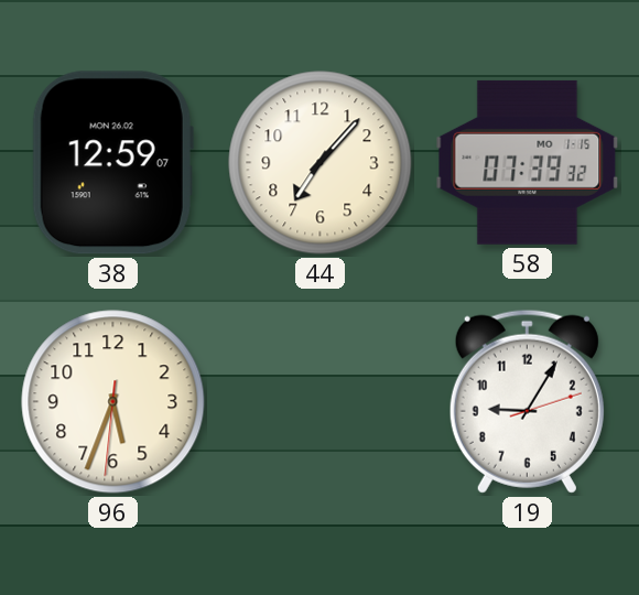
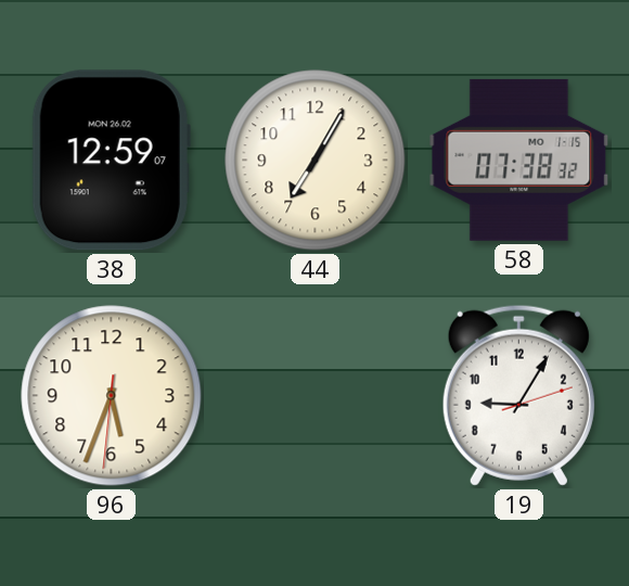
44: 7:07 -> 7:05
58: 07:39 -> 07:38
